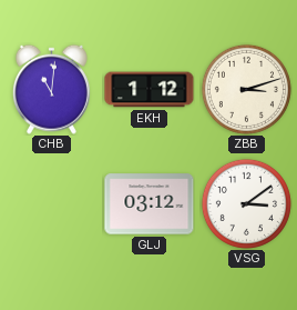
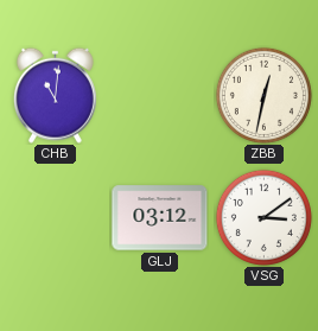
EKH: 1:12 -> none
ZBB: 3:12 -> 12:32
